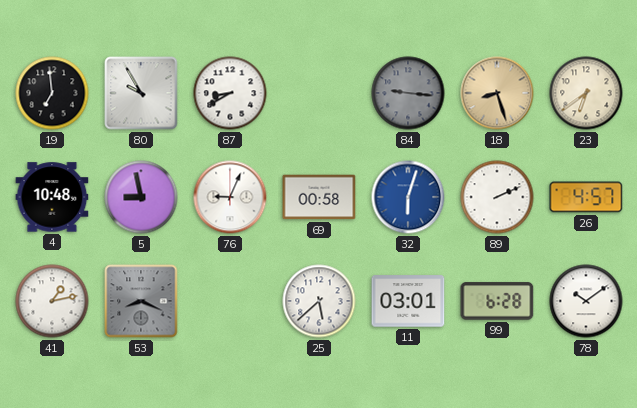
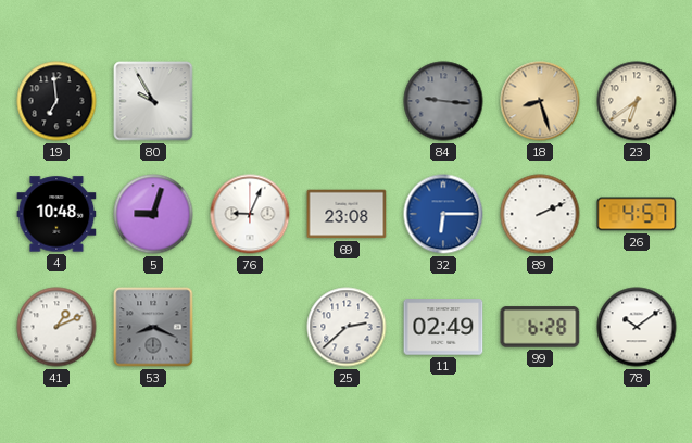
87: 8:40 -> none
5: 8:58 -> 9:03
69: 00:58 -> 23:08
32: 6:03 -> 6:15
41: 1:13 -> 1:11
25: 5:38 -> 2:38
11: 03:01 -> 02:49
